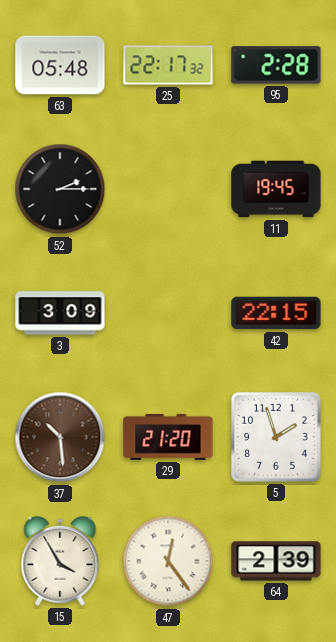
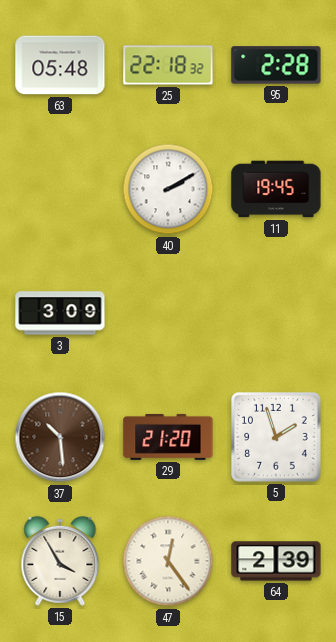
25: 22:17 -> 22:18
52: 2:15 -> none
40: none -> 2:10
42: 22:15 -> none
